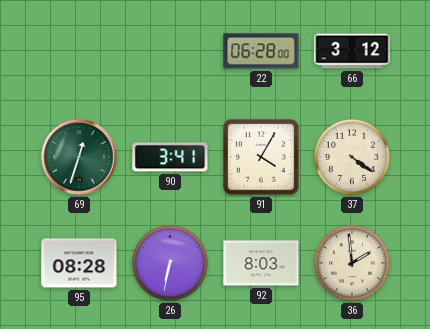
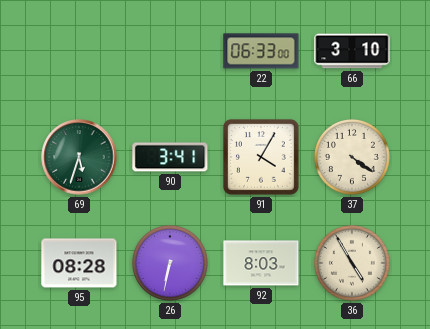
22: 06:28 -> 06:33
66: 3:12 -> 3:10
69: 12:33 -> 5:33
36: 1:59 -> 4:55
